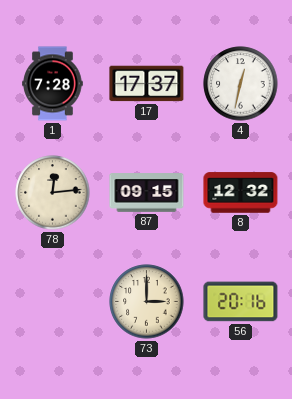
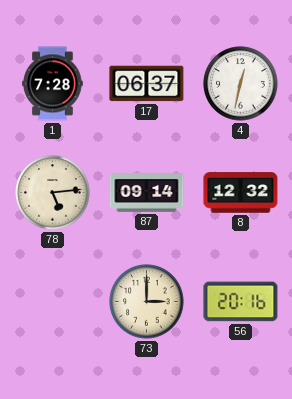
17: 17:37 -> 06:37
78: 12:14 -> 5:14
87: 09:15 -> 09:14
